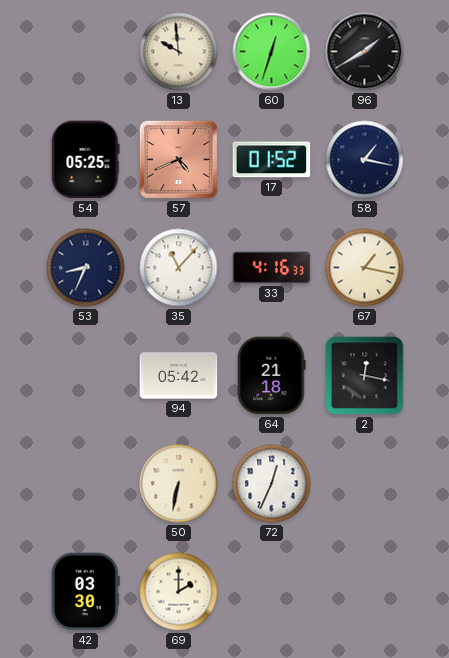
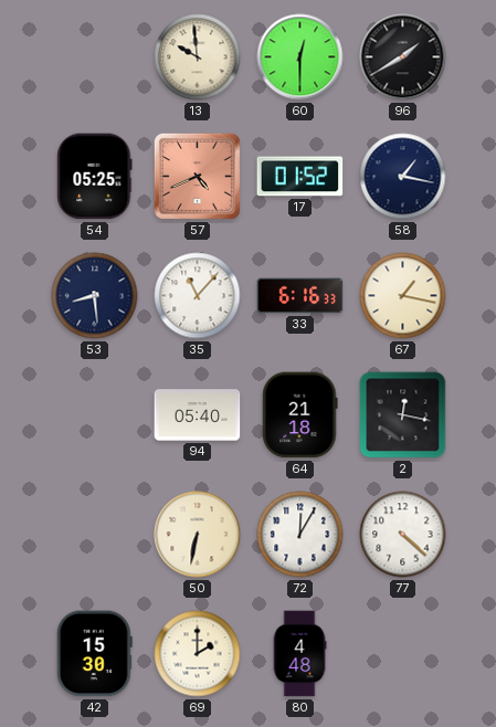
60: 12:33 -> 12:30
53: 8:34 -> 8:29
33: 4:16 -> 6:16
94: 05:42 -> 05:40
72: 12:34 -> 12:05
77: none -> 4:22
42: 03:30 -> 15:30
80: none -> 4:48
